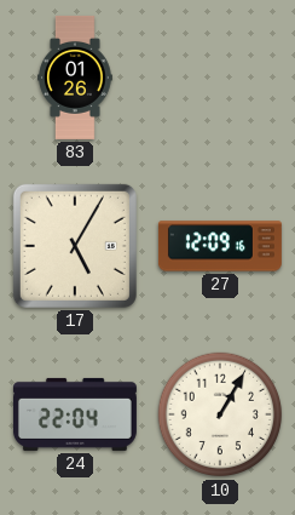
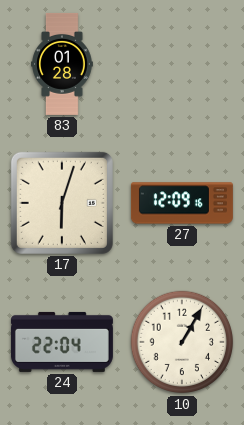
83: 01:26 -> 01:28
17: 5:05 -> 6:03
